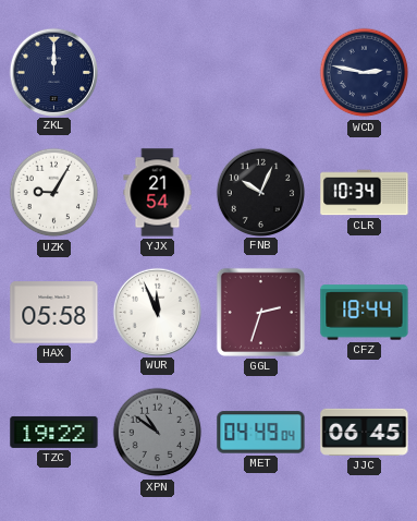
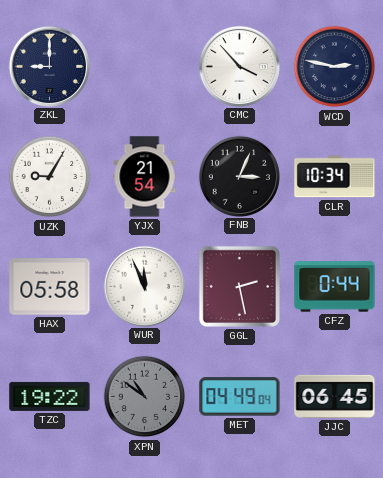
ZKL: 12:00 -> 9:00
CMC: none -> 3:53
FNB: 10:04 -> 3:04
GGL: 2:33 -> 2:28
CFZ: 18:44 -> 0:44
